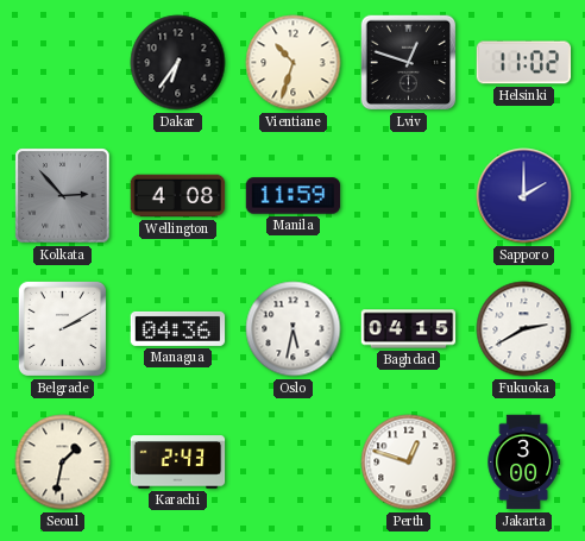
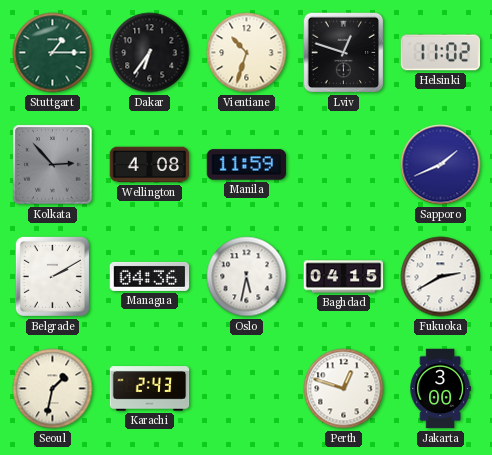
Stuttgart: none -> 1:15
Sapporo: 2:00 -> 1:41
